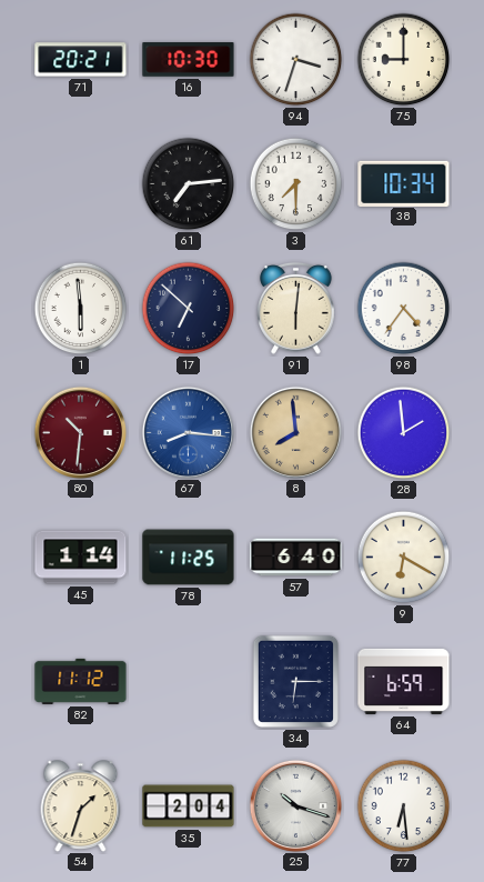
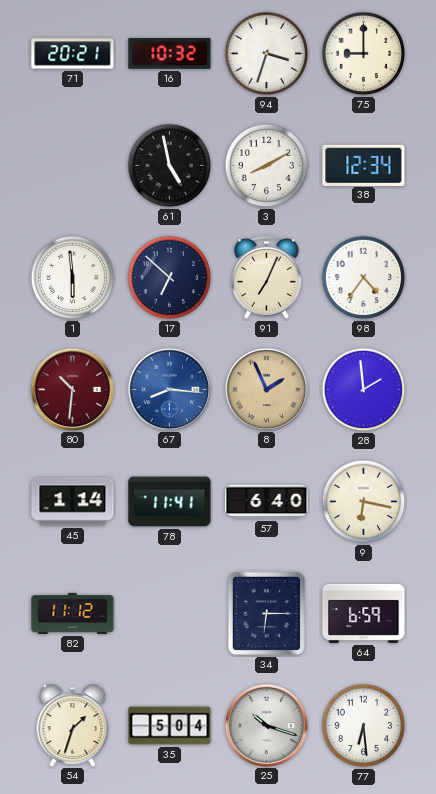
16: 10:30 -> 10:32
61: 7:14 -> 4:58
3: 7:30 -> 8:10
38: 10:34 -> 12:34
91: 6:01 -> 7:04
8: 7:59 -> 1:56
78: 11:25 -> 11:41
9: 6:20 -> 6:17
35: 2:04 -> 5:04
